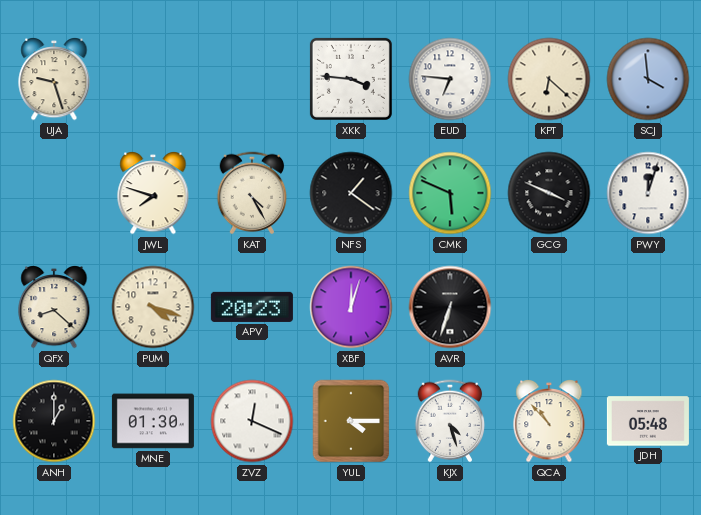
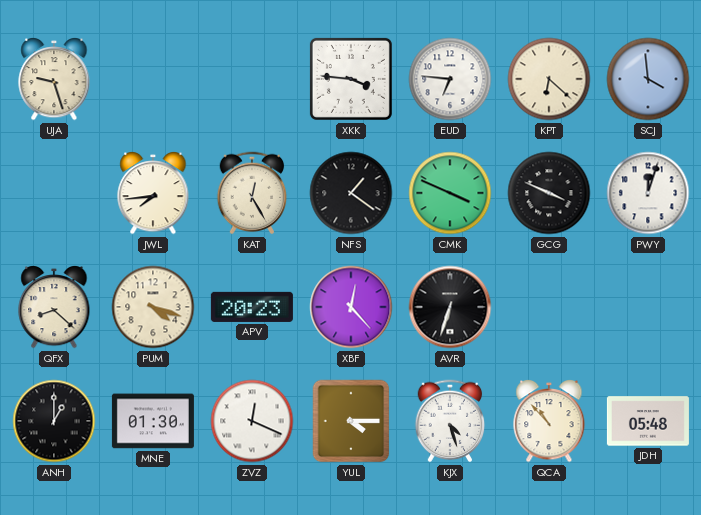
JWL: 7:48 -> 7:44
KAT: 4:25 -> 12:25
CMK: 5:49 -> 3:49
XBF: 12:03 -> 12:23
